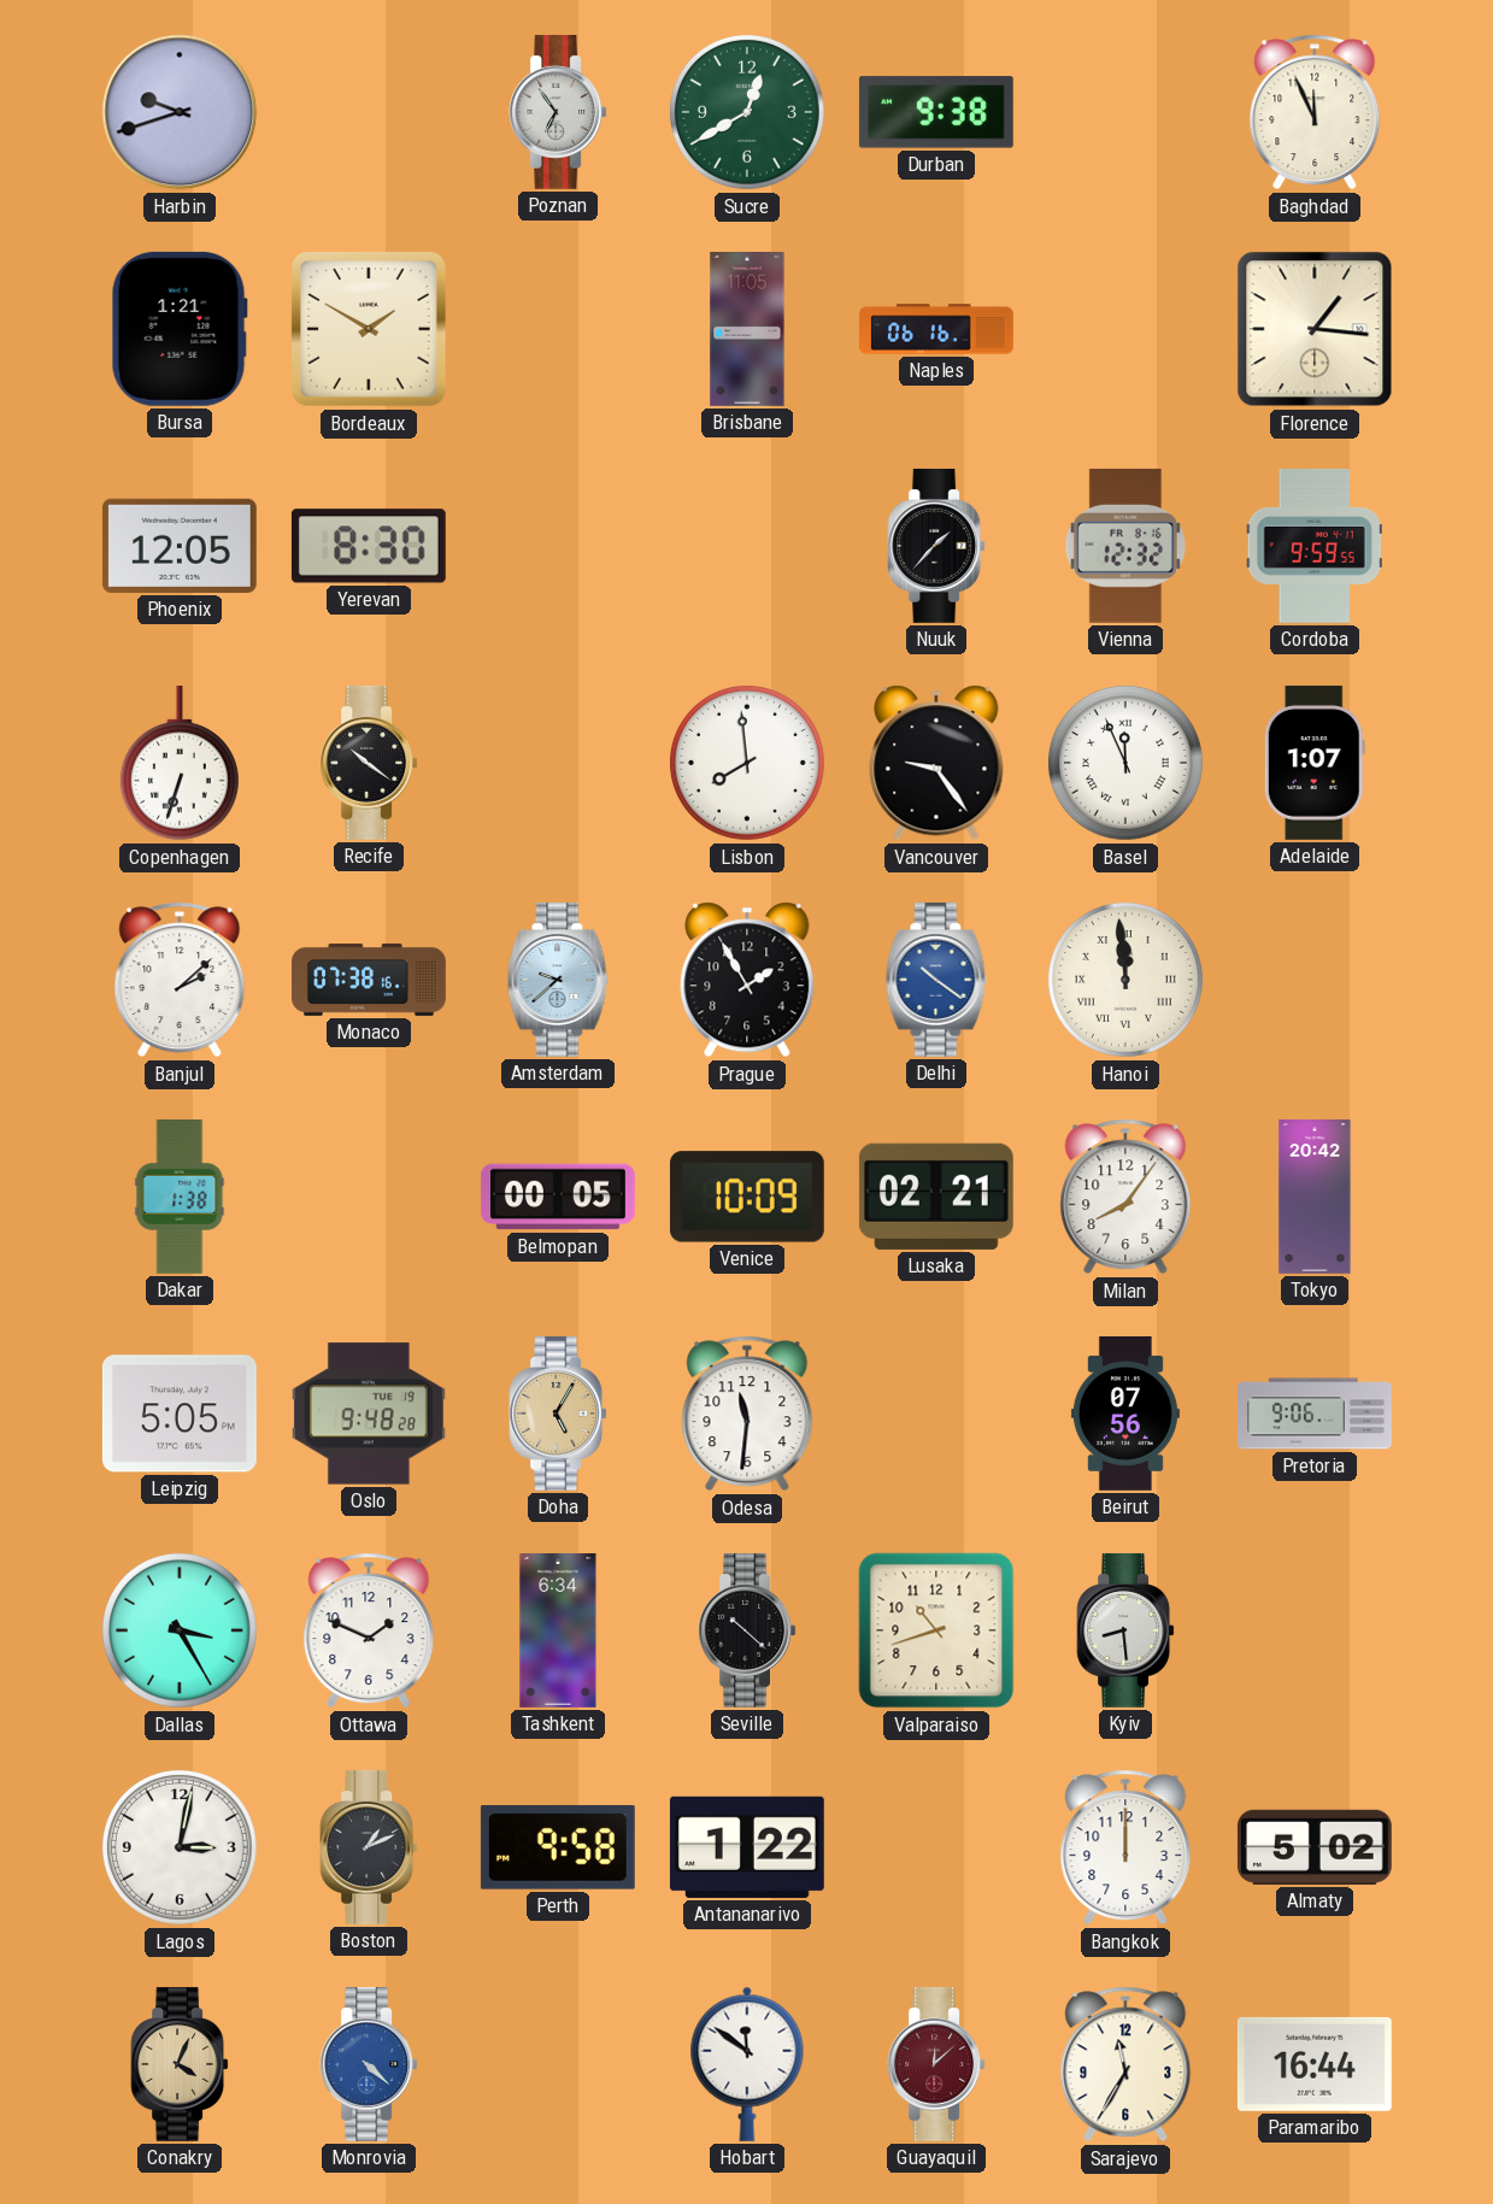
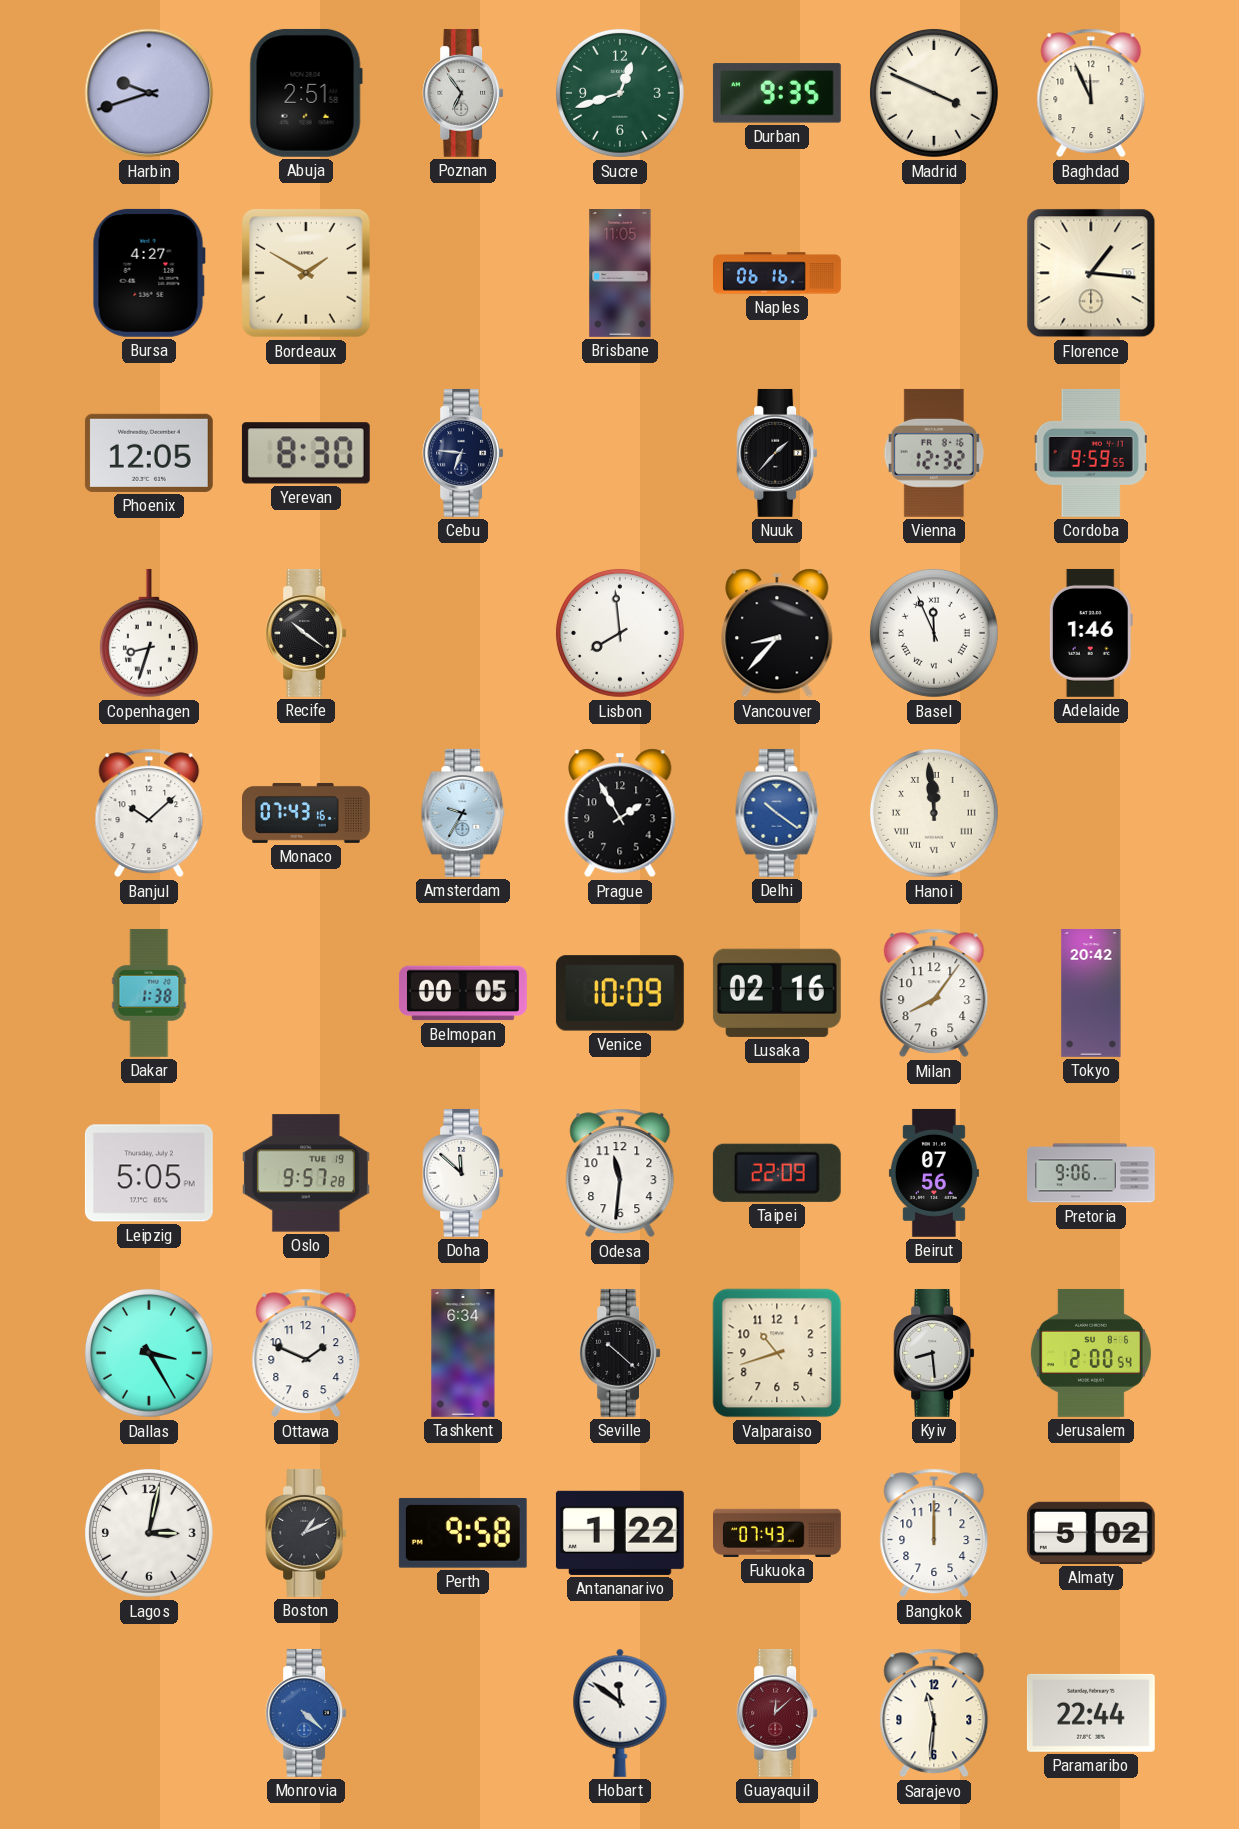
Abuja: none -> 2:51
Sucre: 12:40 -> 12:42
Durban: 9:38 -> 9:35
Madrid: none -> 3:49
Bursa: 1:21 -> 4:27
Cebu: none -> 6:46
Copenhagen: 6:33 -> 8:33
Vancouver: 9:24 -> 8:37
Adelaide: 1:07 -> 1:46
Banjul: 2:08 -> 10:08
Monaco: 07:38 -> 07:43
Amsterdam: 9:38 -> 9:35
Lusaka: 02:21 -> 02:16
Oslo: 9:48 -> 9:57
Doha: 5:05 -> 11:52
Doha dial: champagne -> white
Taipei: none -> 22:09
Jerusalem: none -> 2:00
Fukuoka: none -> 07:43
Conakry: 4:04 -> none
Sarajevo: 11:35 -> 11:31
Paramaribo: 16:44 -> 22:44
